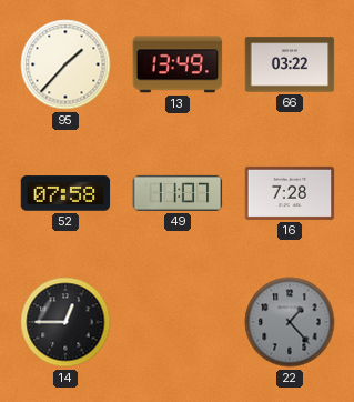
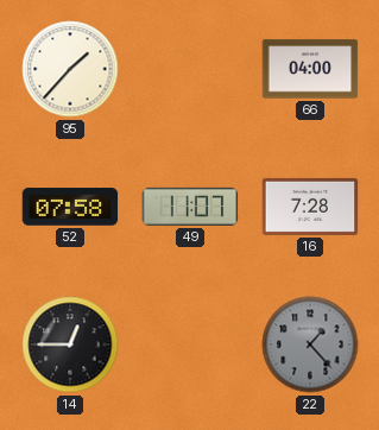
13: 13:49 -> none
66: 03:22 -> 04:00
